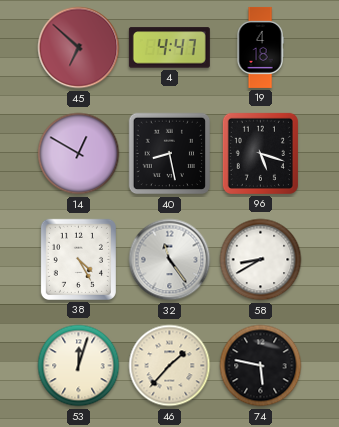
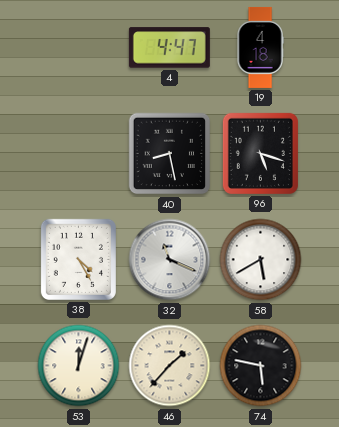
45: 6:52 -> none
14: 12:50 -> none
32: 11:24 -> 11:19
58: 8:40 -> 5:40
